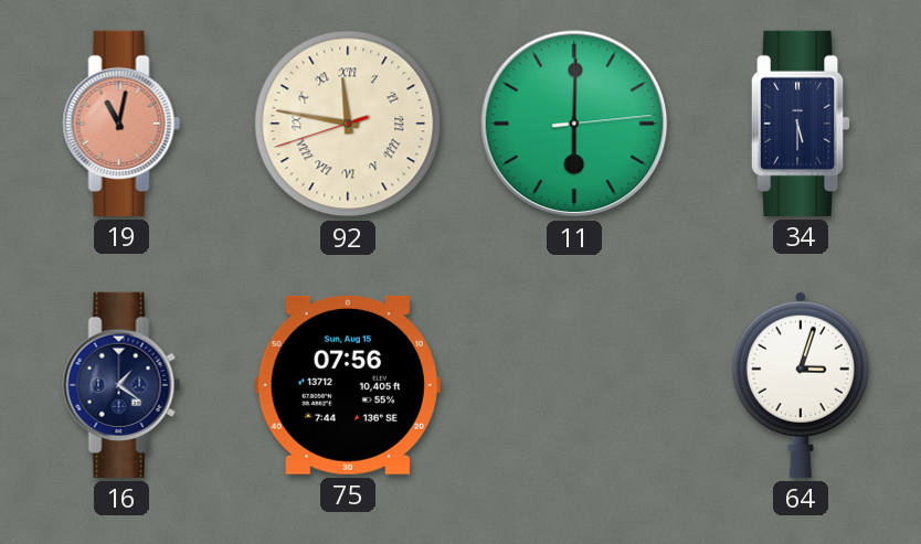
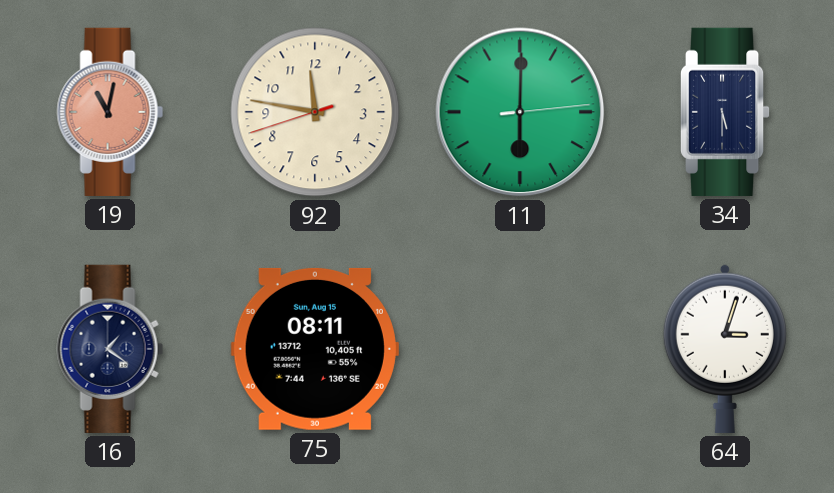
92 numerals: Roman -> Arabic
75: 07:56 -> 08:11
